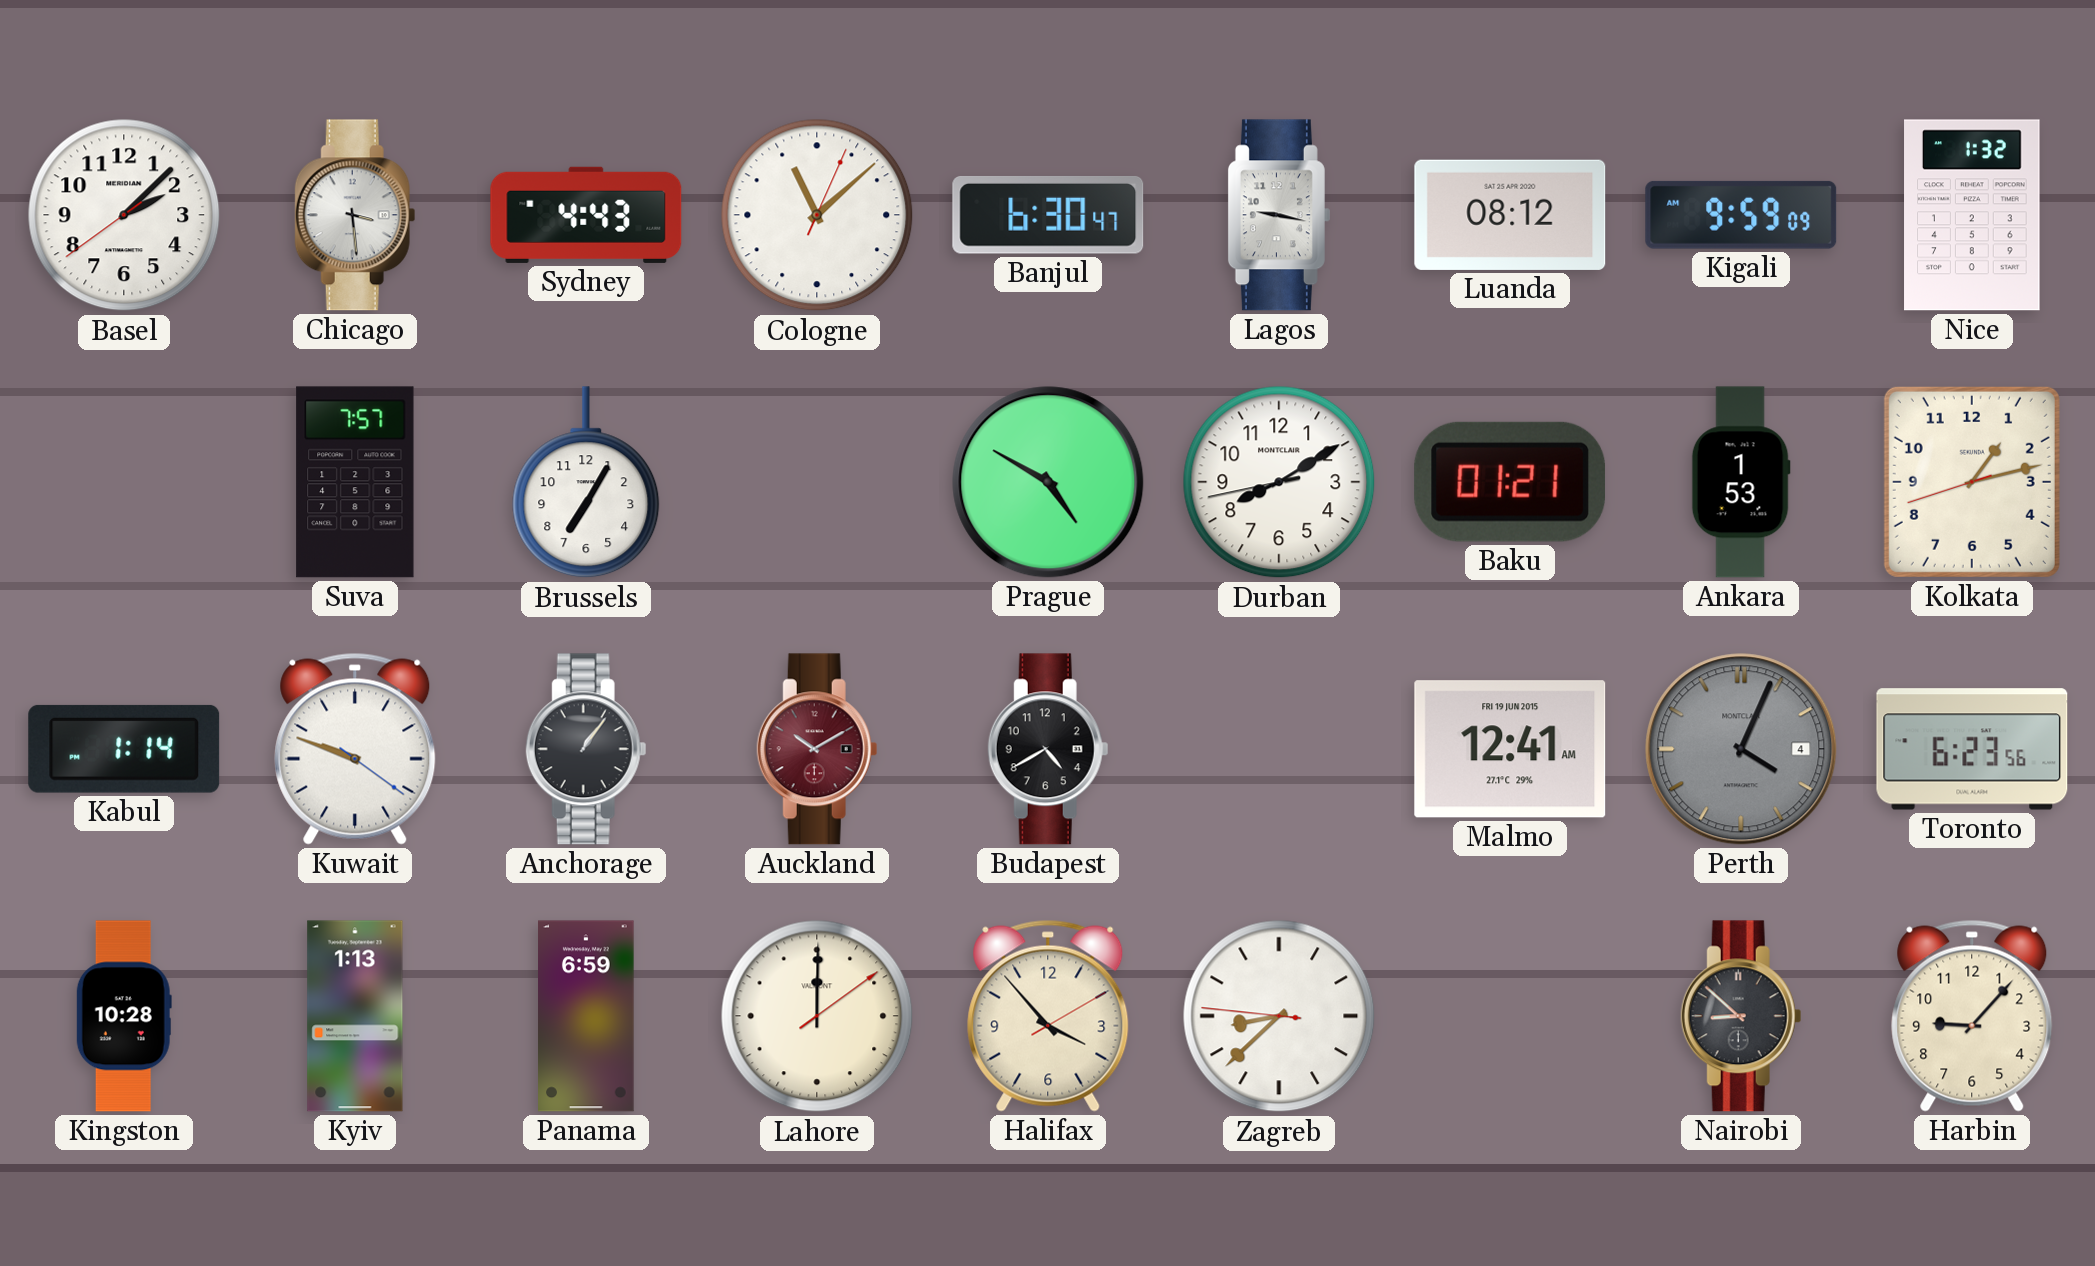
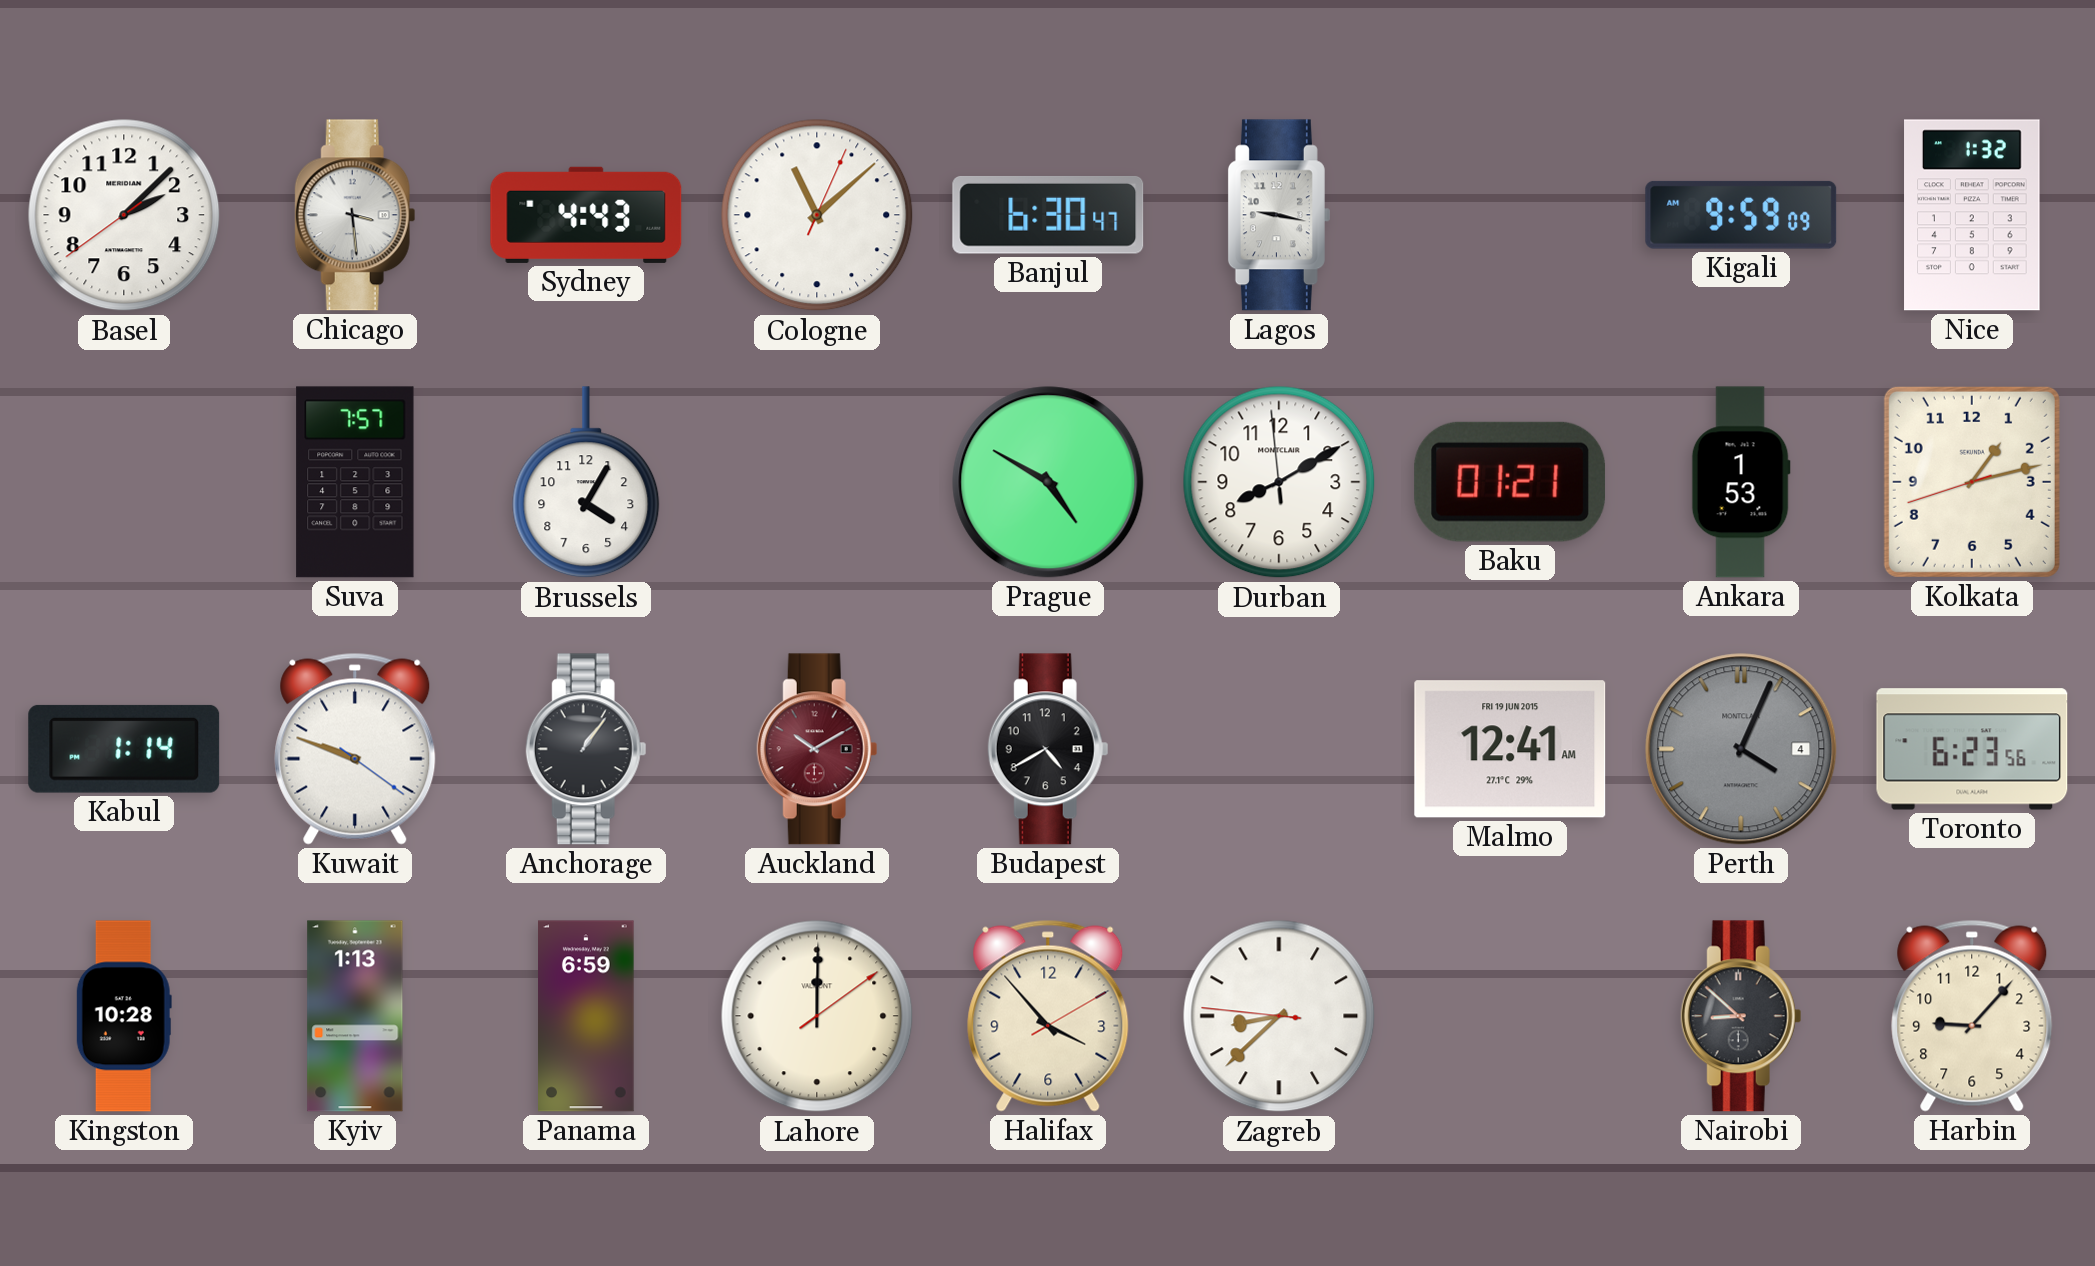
Luanda: 08:12 -> none
Brussels: 7:05 -> 4:05
Durban: 8:09:43 -> 8:09:59
